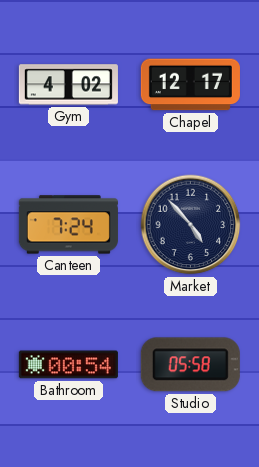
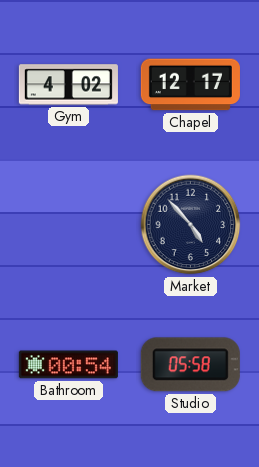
Canteen: 7:24 -> none
